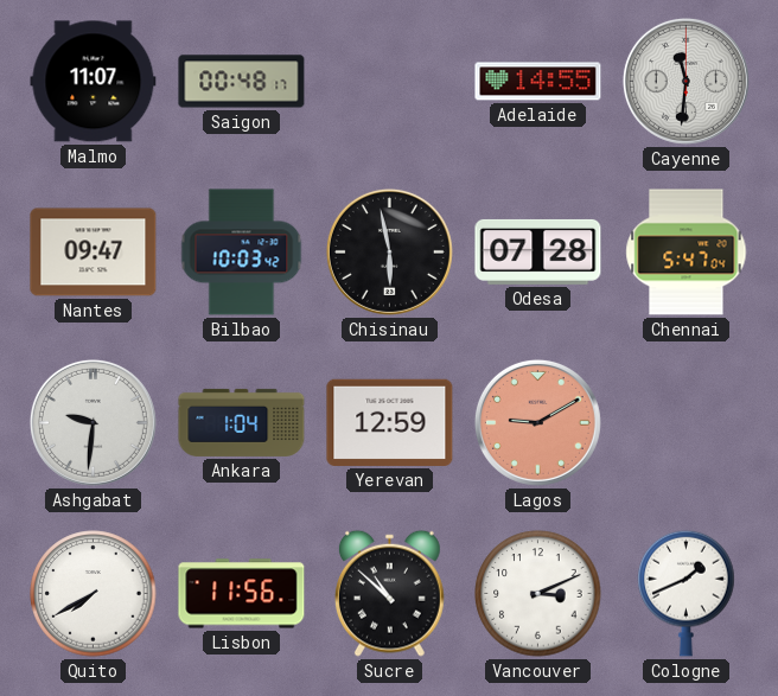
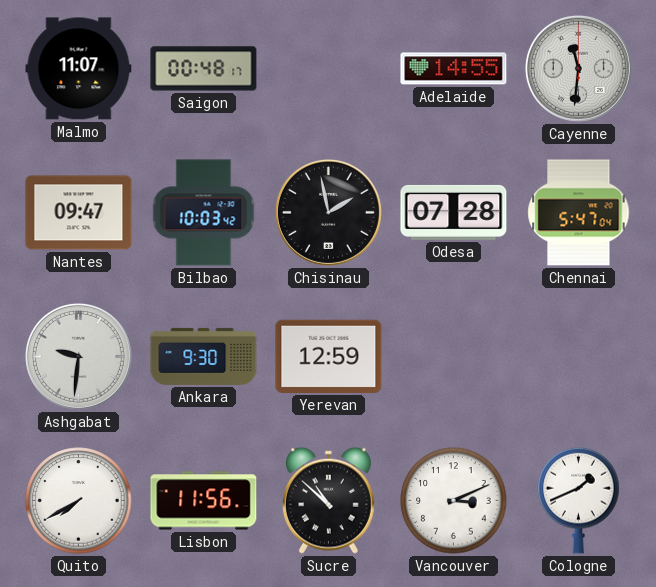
Chisinau: 5:58 -> 1:58
Ankara: 1:04 -> 9:30
Lagos: 9:10 -> none
